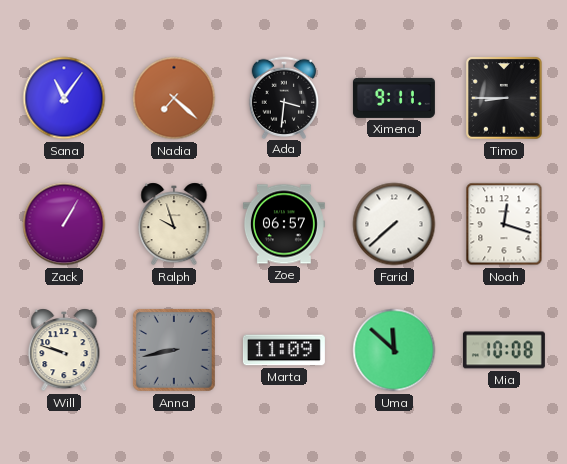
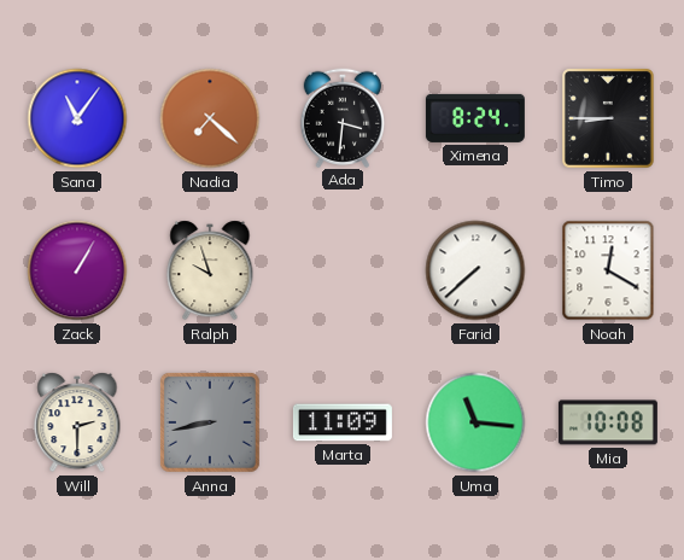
Ximena: 9:11 -> 8:24
Zoe: 06:57 -> none
Noah: 12:18 -> 12:20
Will: 9:48 -> 2:30
Uma: 11:52 -> 11:16
